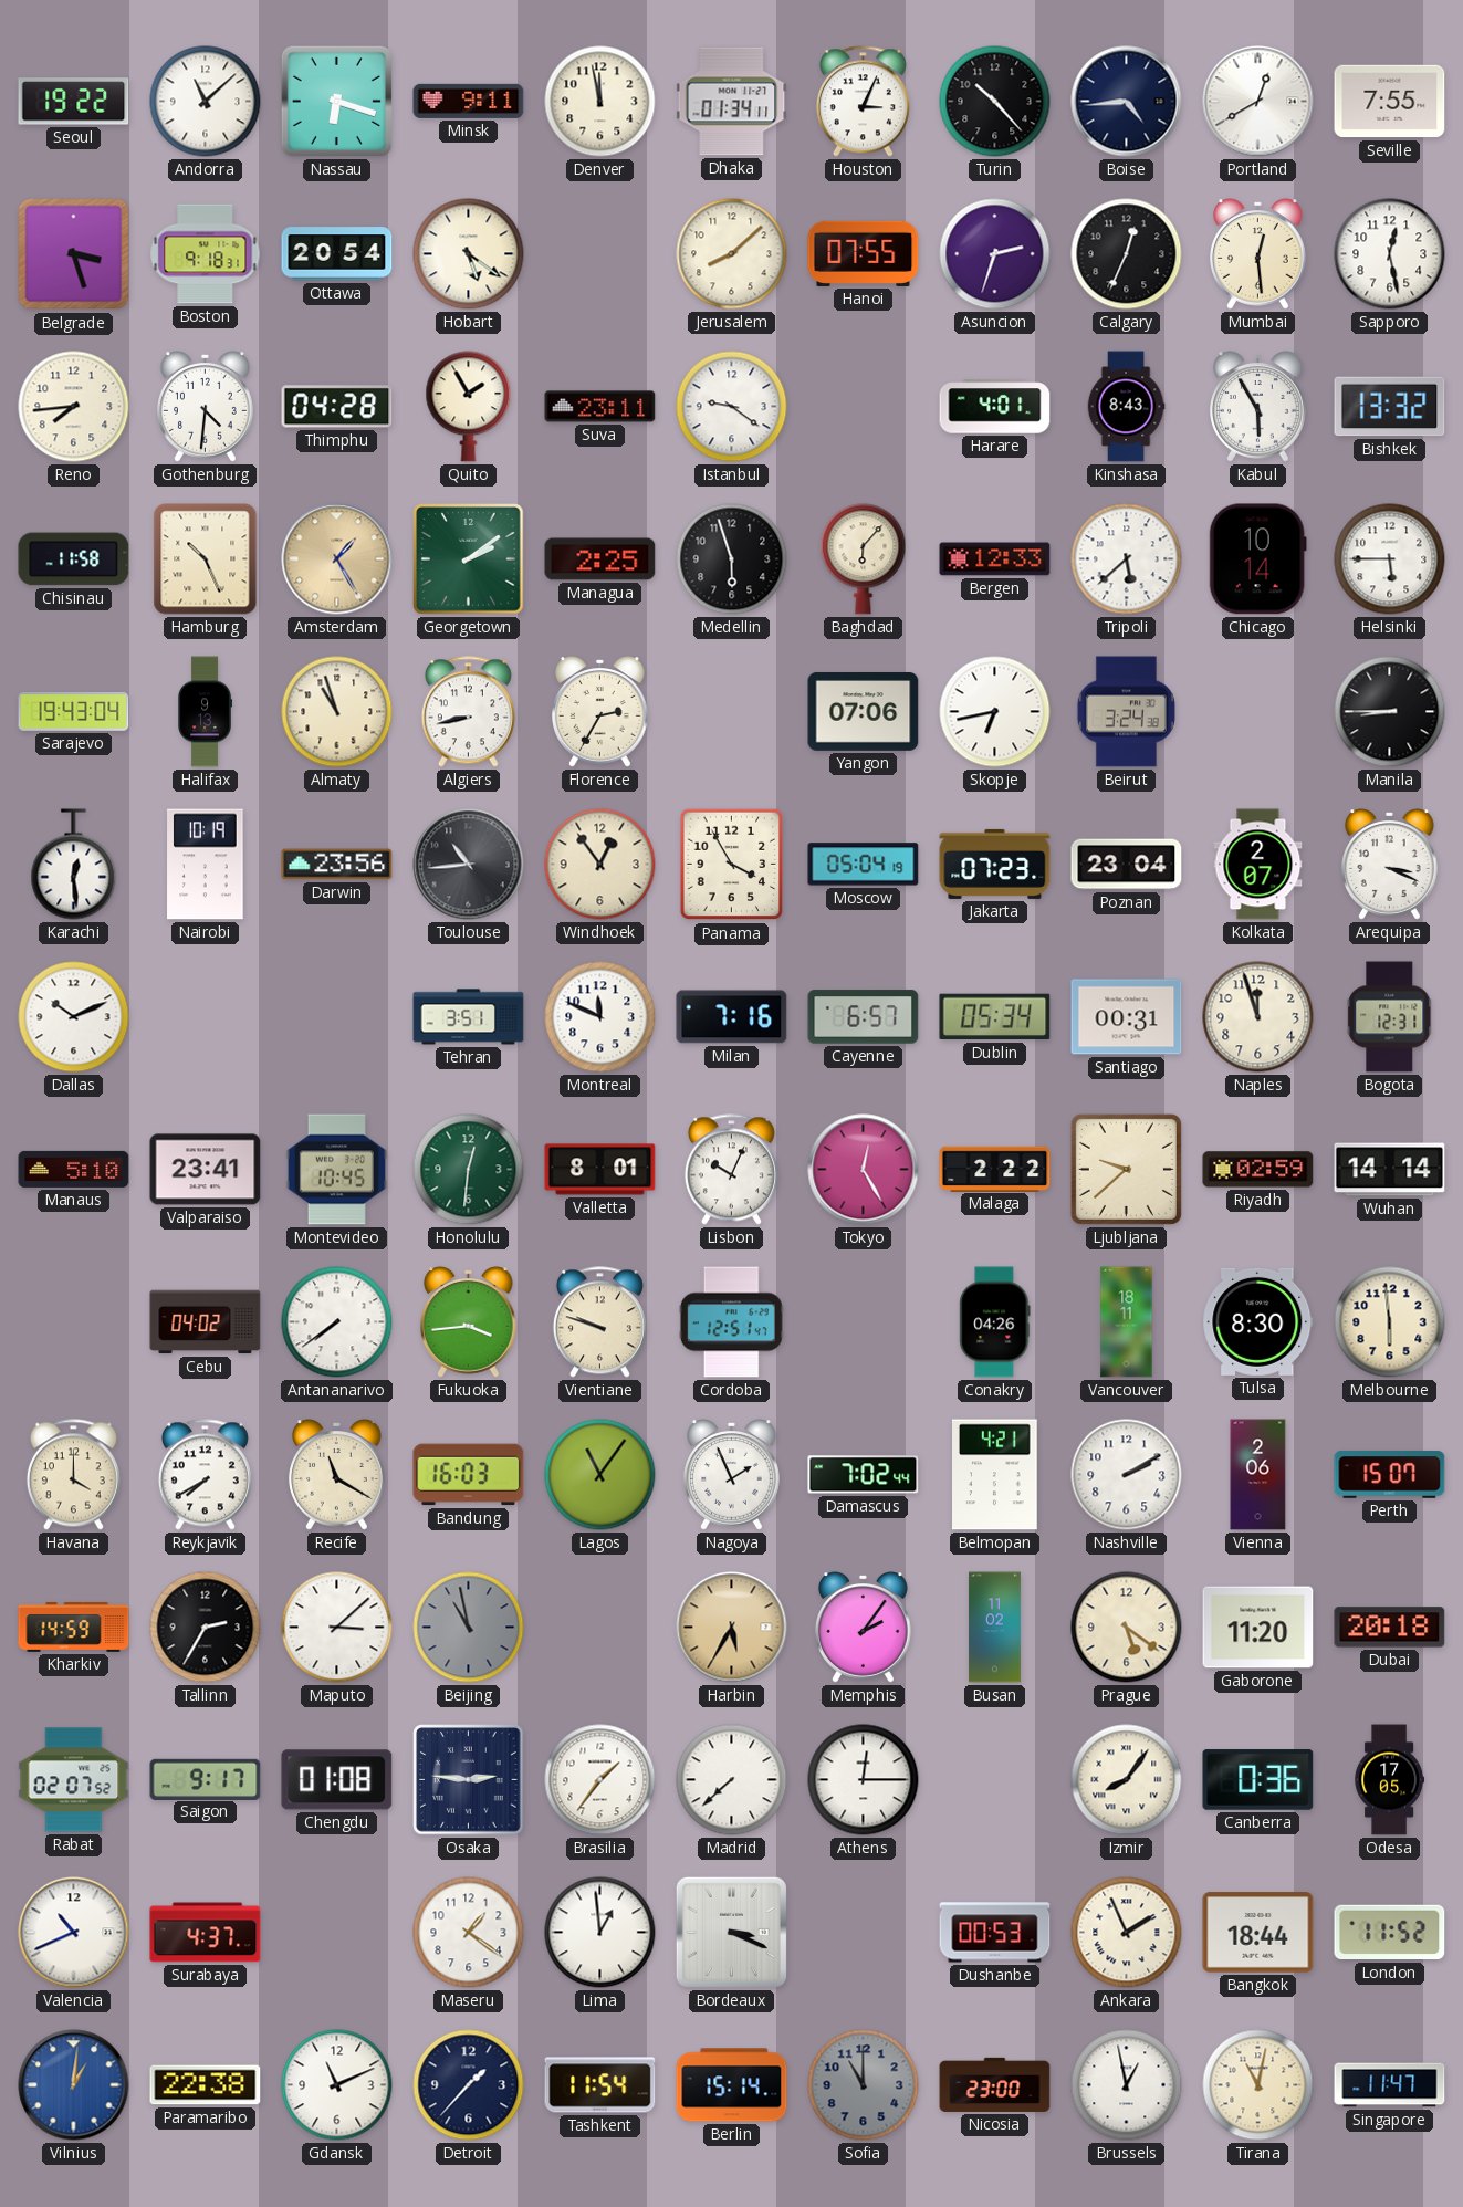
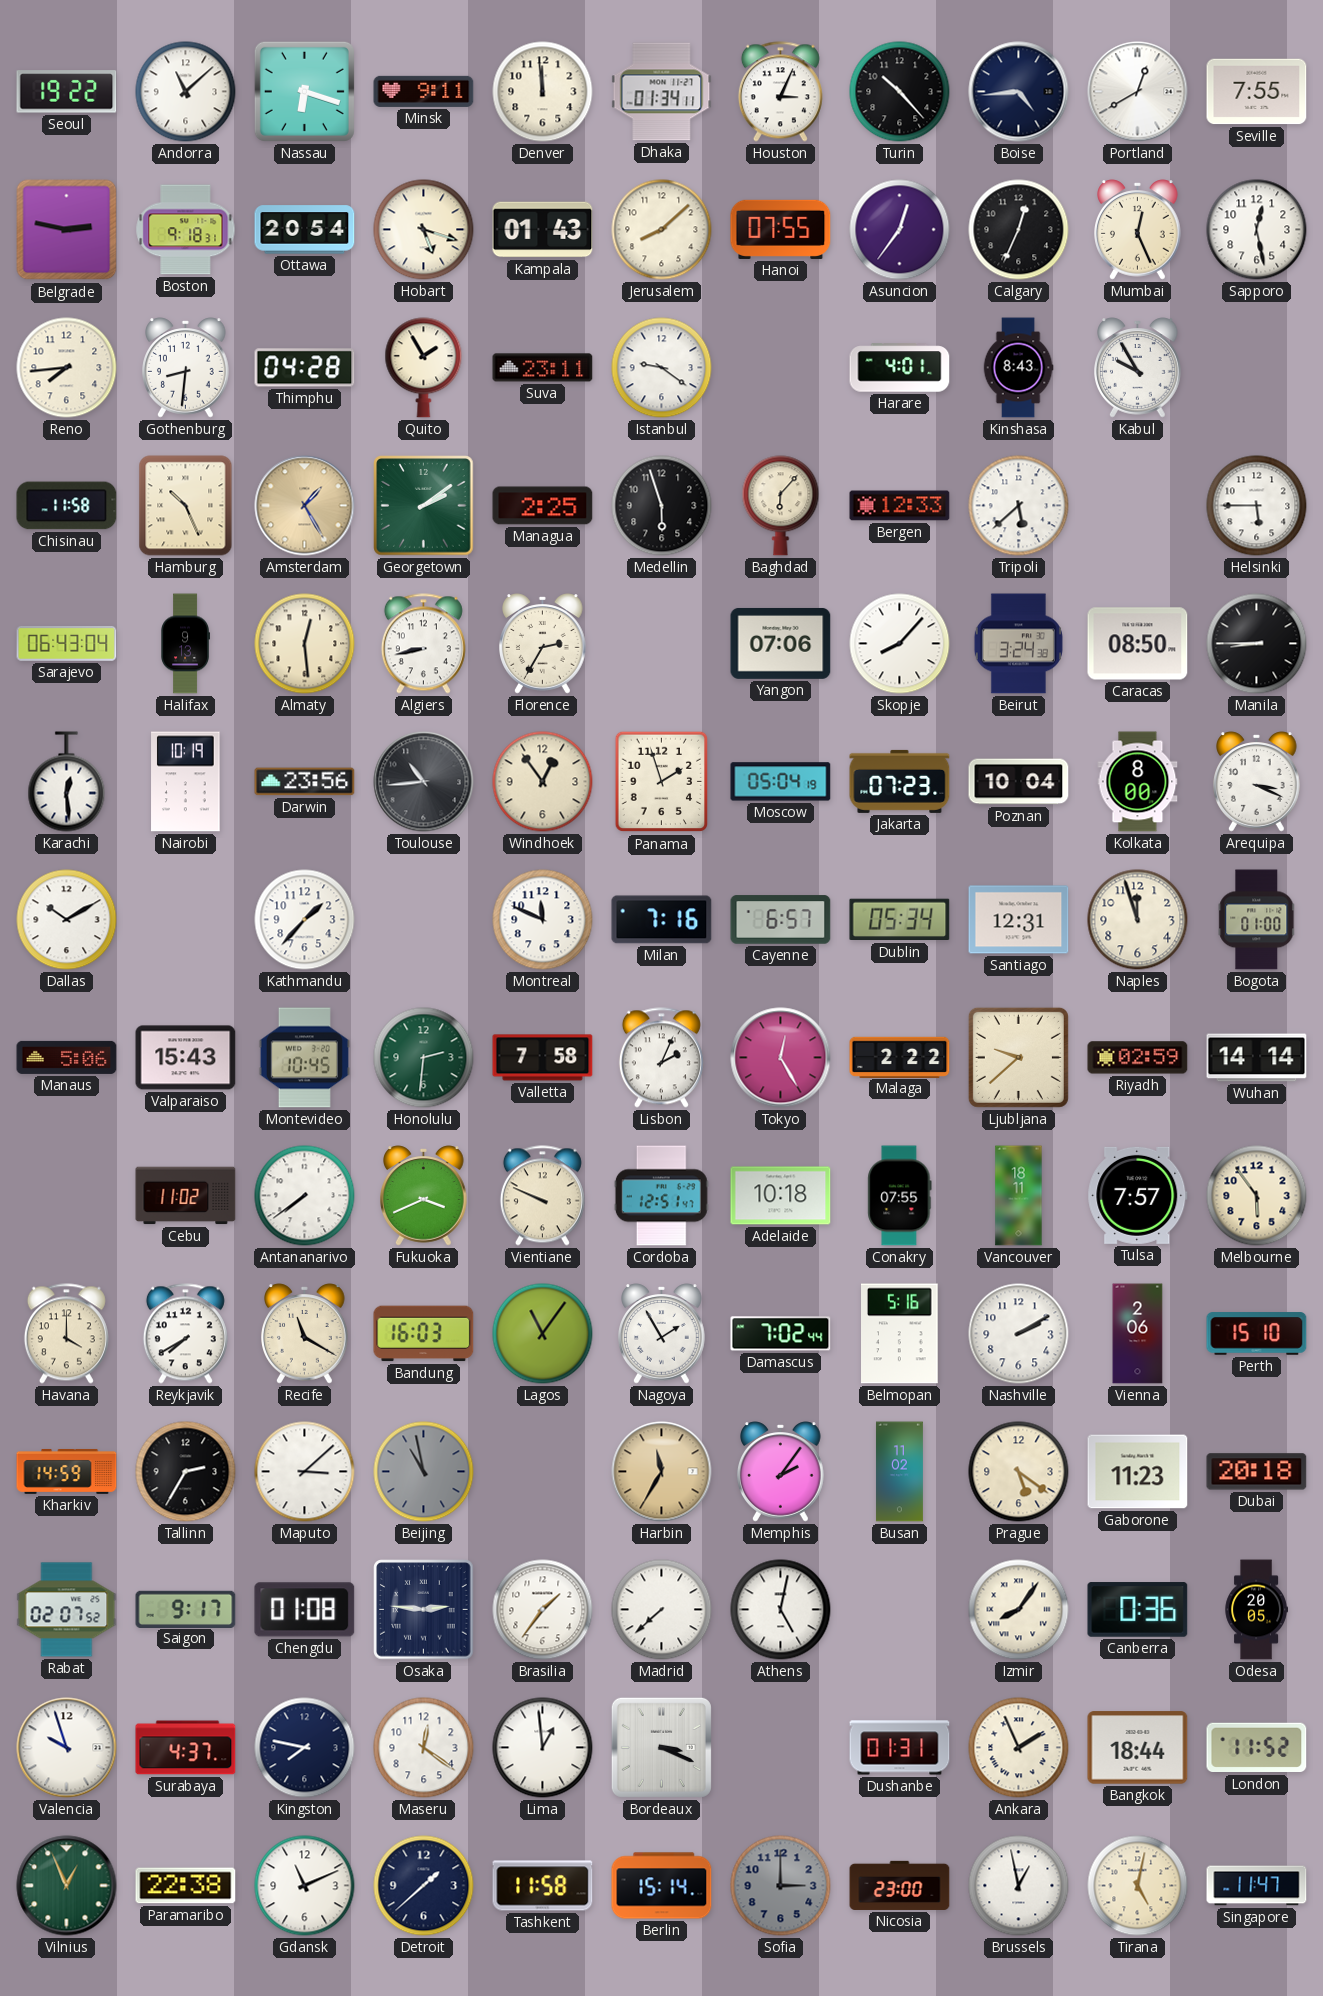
Denver: 11:58 -> 11:59
Belgrade: 3:27 -> 2:47
Hobart: 5:21 -> 5:18
Kampala: none -> 01:43
Asuncion: 2:33 -> 12:36
Mumbai: 12:29 -> 12:26
Gothenburg: 4:31 -> 8:31
Kabul: 5:55 -> 9:55
Bishkek: 13:32 -> none
Chicago: 10:14 -> none
Sarajevo: 19:43 -> 06:43
Almaty: 10:57 -> 12:29
Skopje: 6:43 -> 8:07
Caracas: none -> 08:50
Panama: 3:55 -> 1:57
Poznan: 23:04 -> 10:04
Kolkata: 2:07 -> 8:00
Dallas: 10:11 -> 10:10
Kathmandu: none -> 1:37
Tehran: 3:51 -> none
Santiago: 00:31 -> 12:31
Bogota: 12:31 -> 01:00
Manaus: 5:10 -> 5:06
Valparaiso: 23:41 -> 15:43
Honolulu: 12:31 -> 2:31
Valletta: 8:01 -> 7:58
Lisbon: 10:04 -> 2:04
Cebu: 04:02 -> 11:02
Fukuoka: 3:44 -> 3:41
Vientiane: 9:48 -> 9:49
Adelaide: none -> 10:18
Conakry: 04:26 -> 07:55
Tulsa: 8:30 -> 7:57
Melbourne: 5:59 -> 5:54
Nagoya: 1:56 -> 1:55
Belmopan: 4:21 -> 5:16
Perth: 15:07 -> 15:10
Harbin: 5:35 -> 11:35
Gaborone: 11:20 -> 11:23
Athens: 12:15 -> 5:02
Odesa: 17:05 -> 20:05
Valencia: 10:41 -> 9:57
Kingston: none -> 7:47
Maseru: 1:21 -> 12:21
Dushanbe: 00:53 -> 01:31
Vilnius: 1:01 -> 12:56
Vilnius dial: blue -> green
Detroit: 1:37 -> 1:38
Tashkent: 11:54 -> 11:58
Sofia: 11:00 -> 3:00
Tirana: 11:02 -> 5:02
